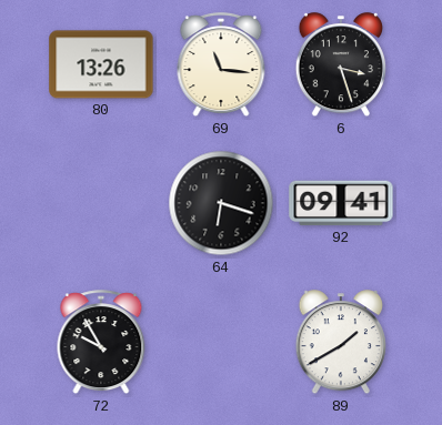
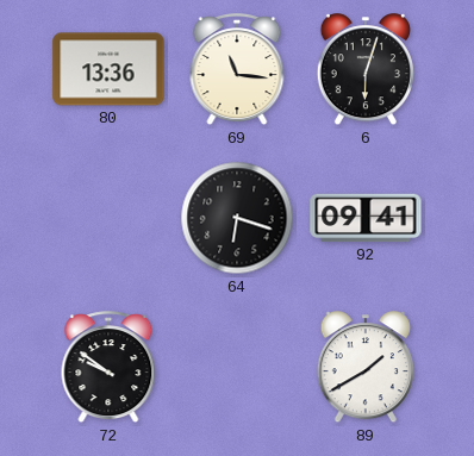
80: 13:26 -> 13:36
6: 3:27 -> 6:03
72: 9:55 -> 9:51
